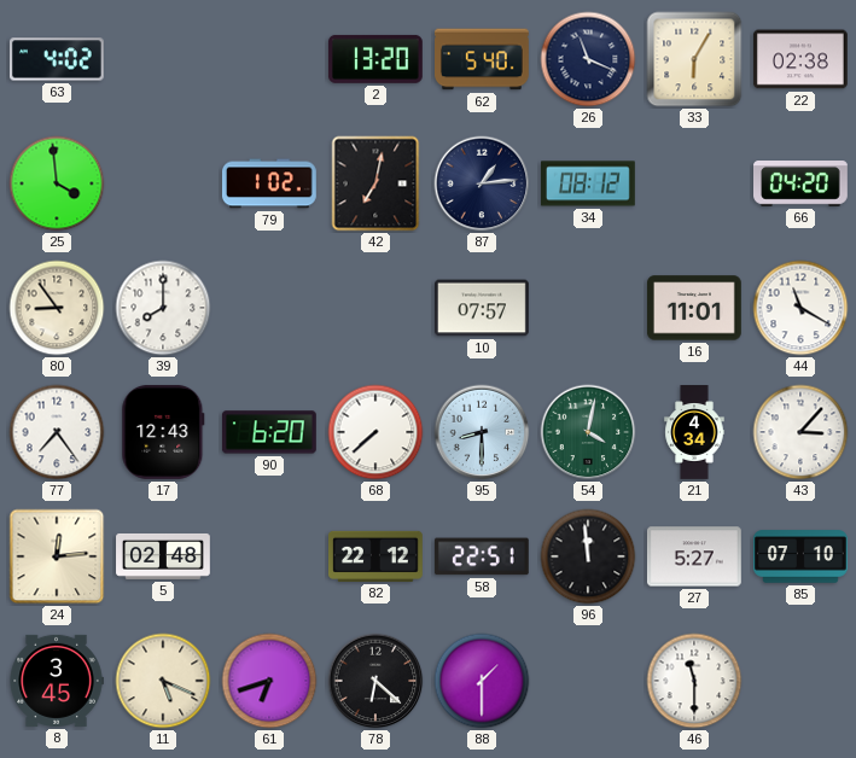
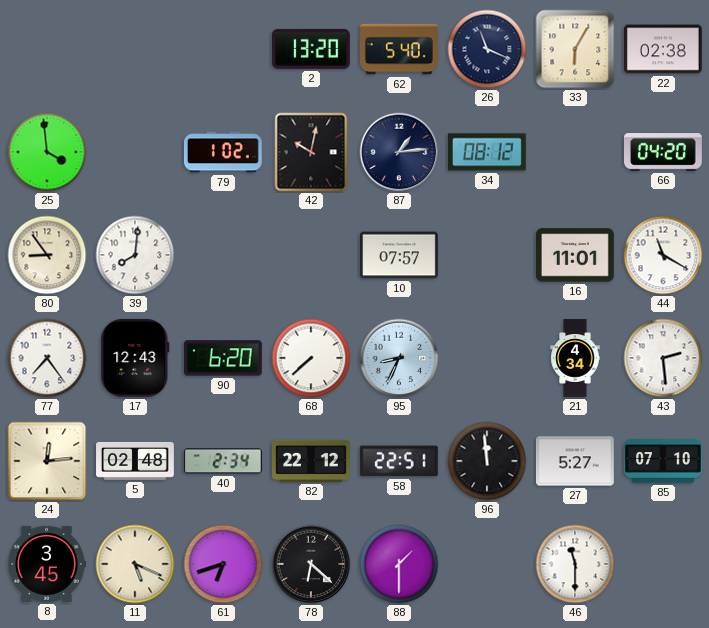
63: 4:02 -> none
42: 7:02 -> 10:02
39: 8:00 -> 8:01
95: 8:30 -> 8:34
54: 4:02 -> none
43: 3:07 -> 2:29
40: none -> 2:34
